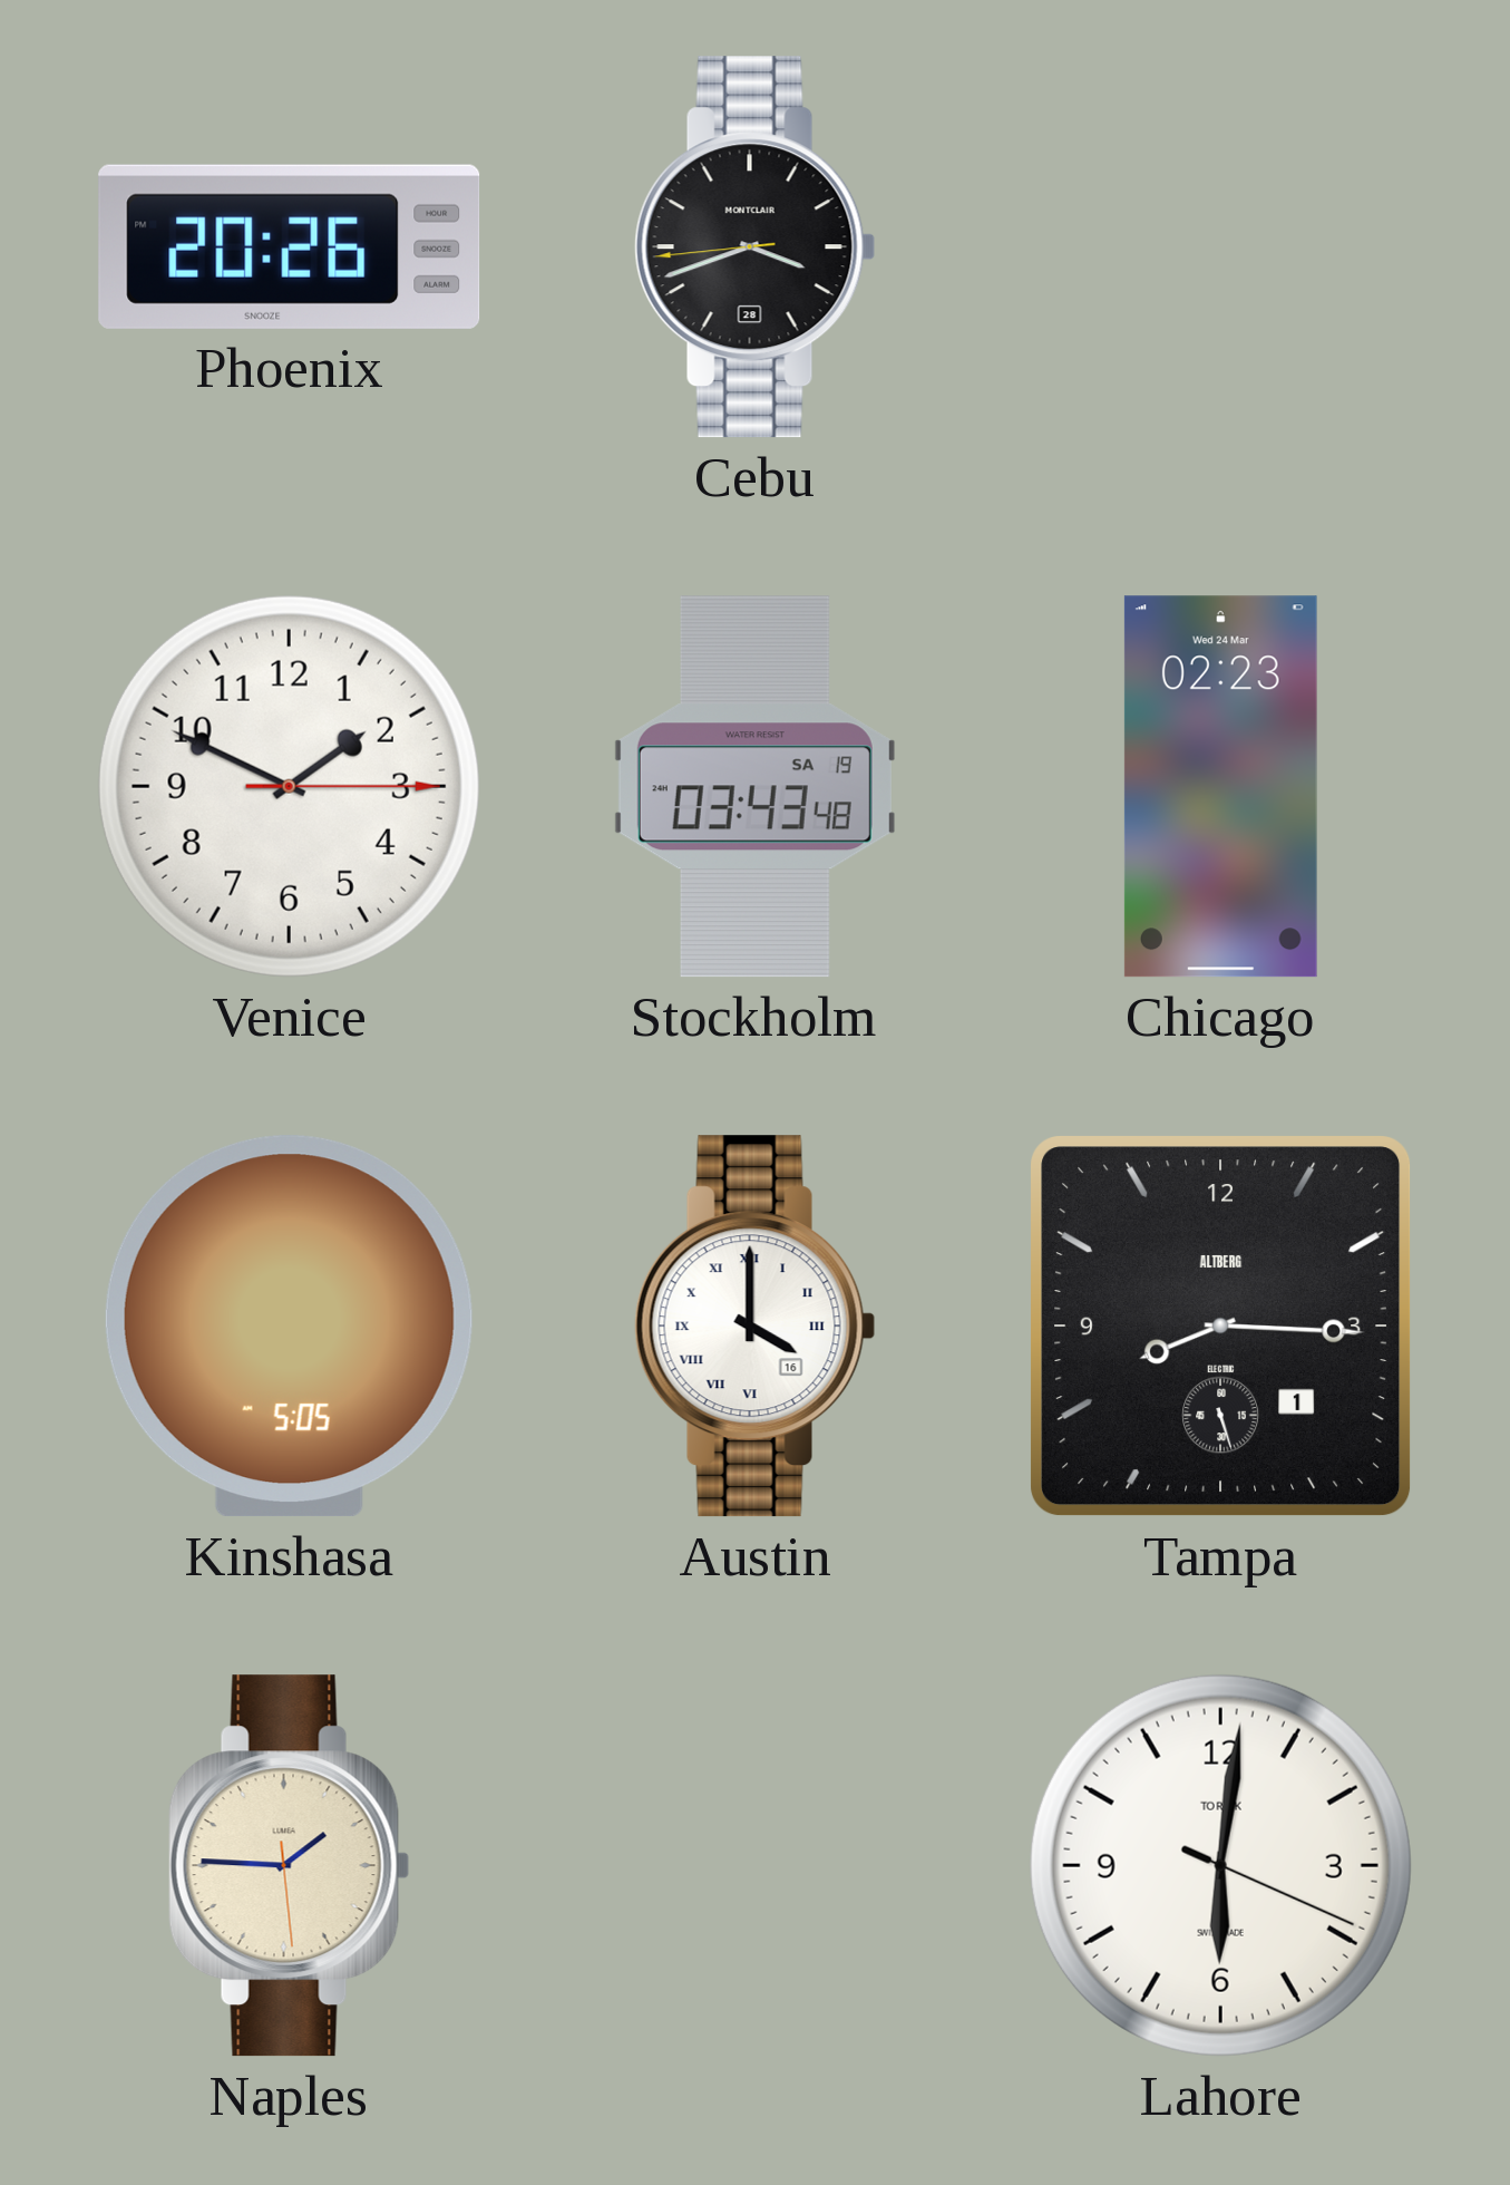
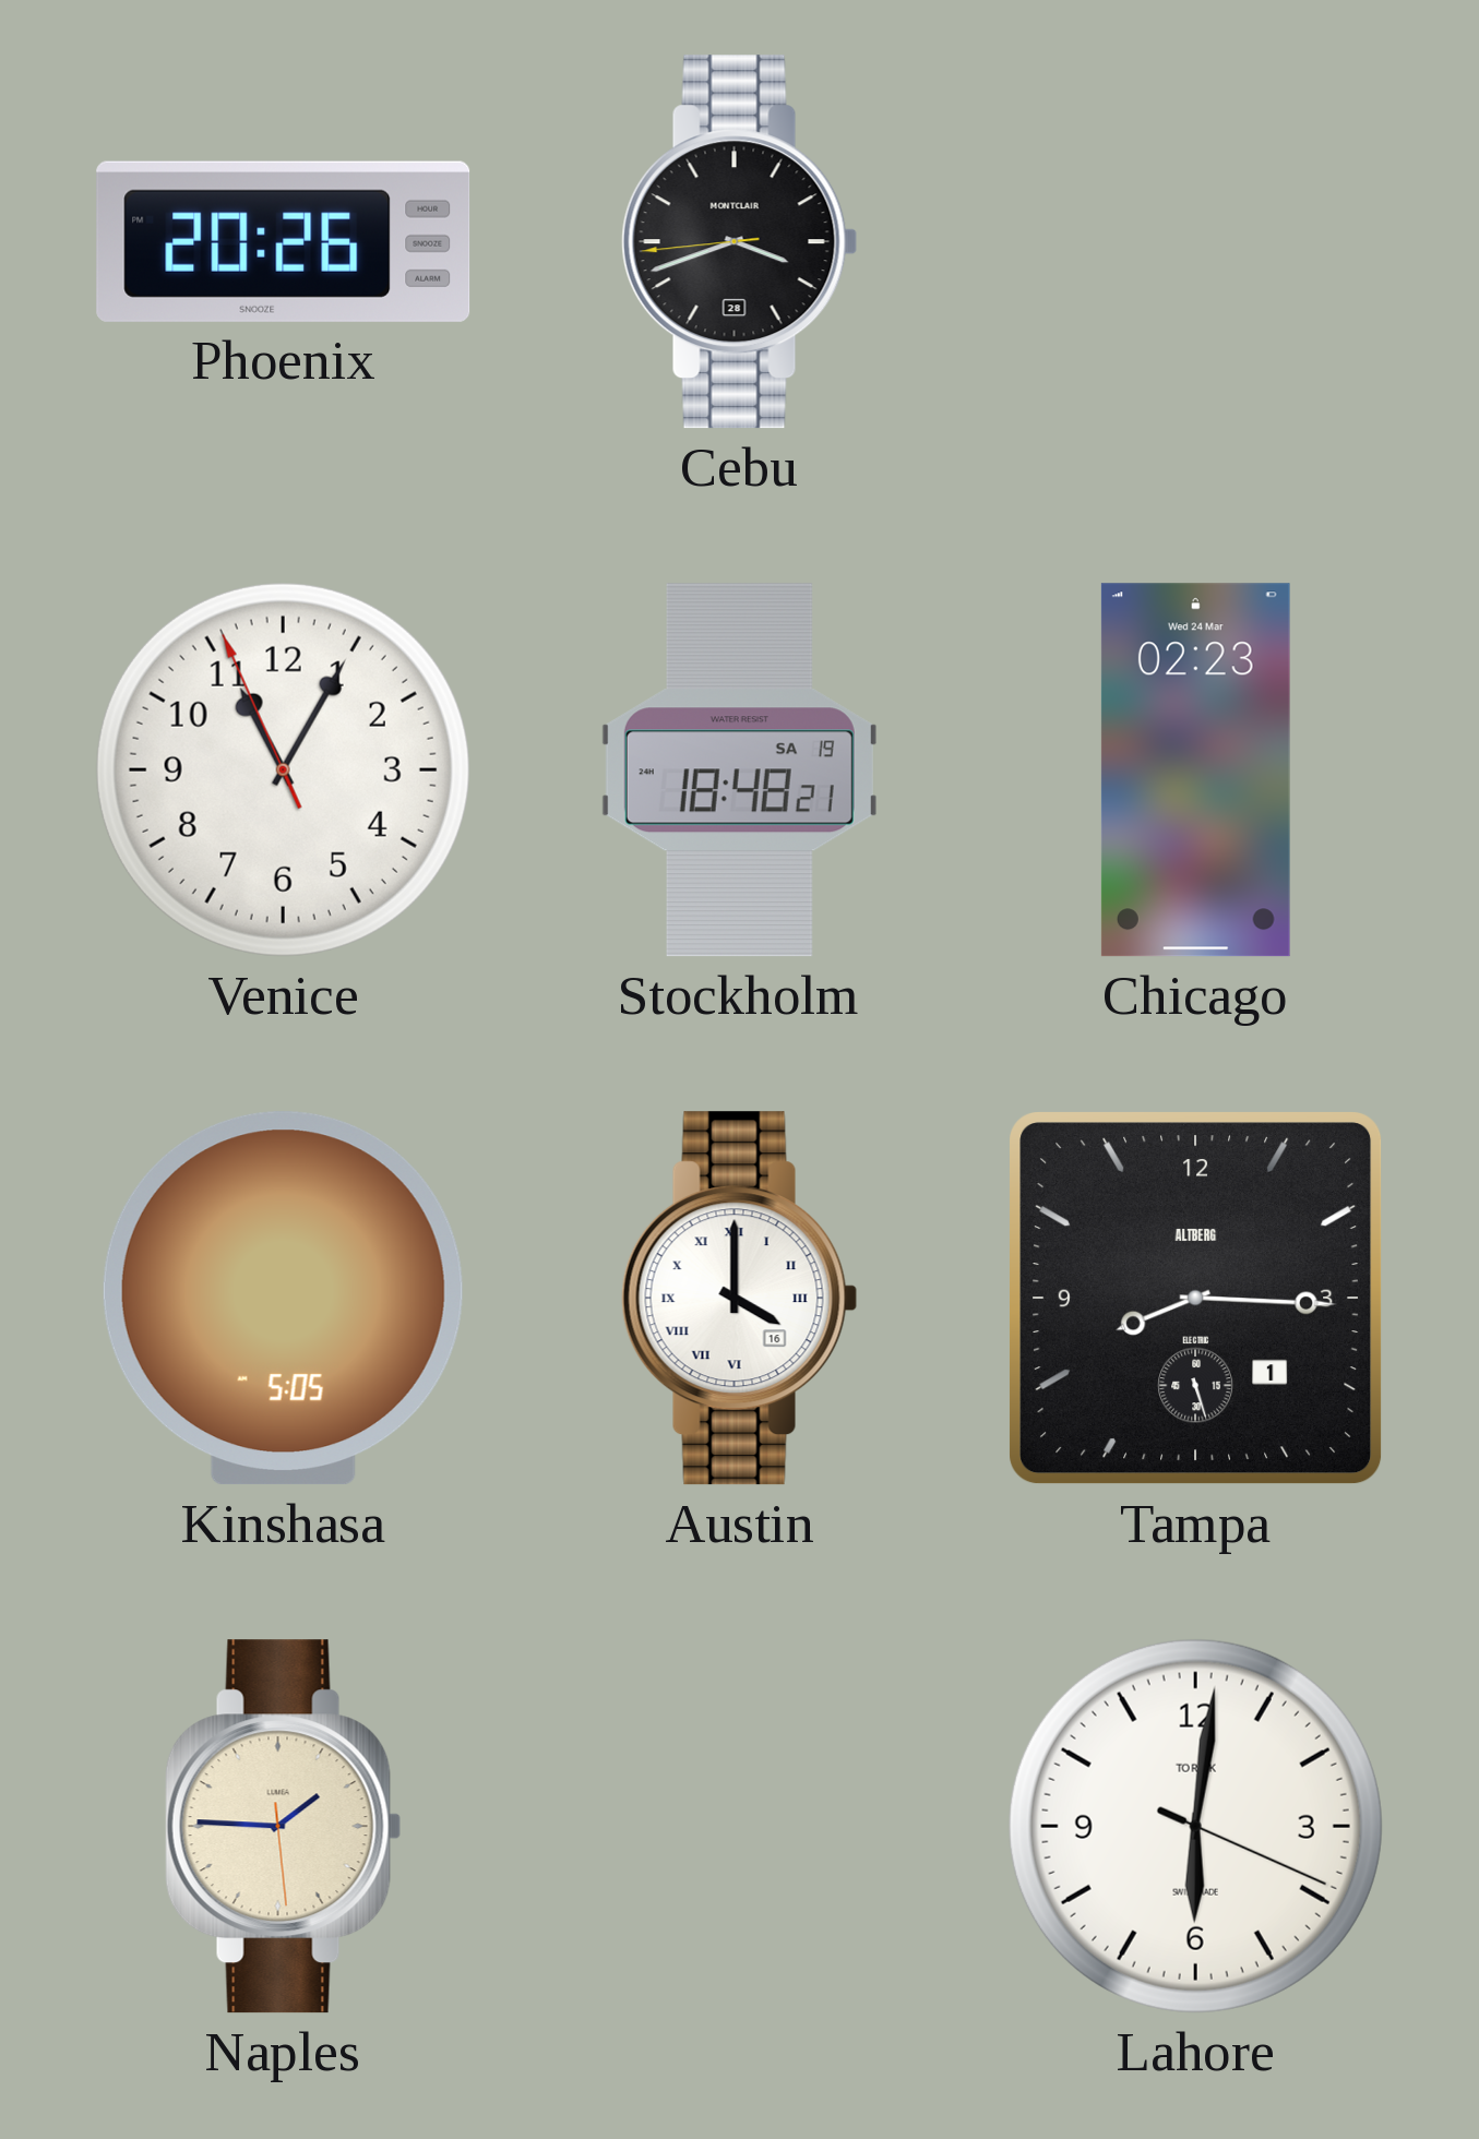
Venice: 1:49 -> 11:04
Stockholm: 03:43 -> 18:48
